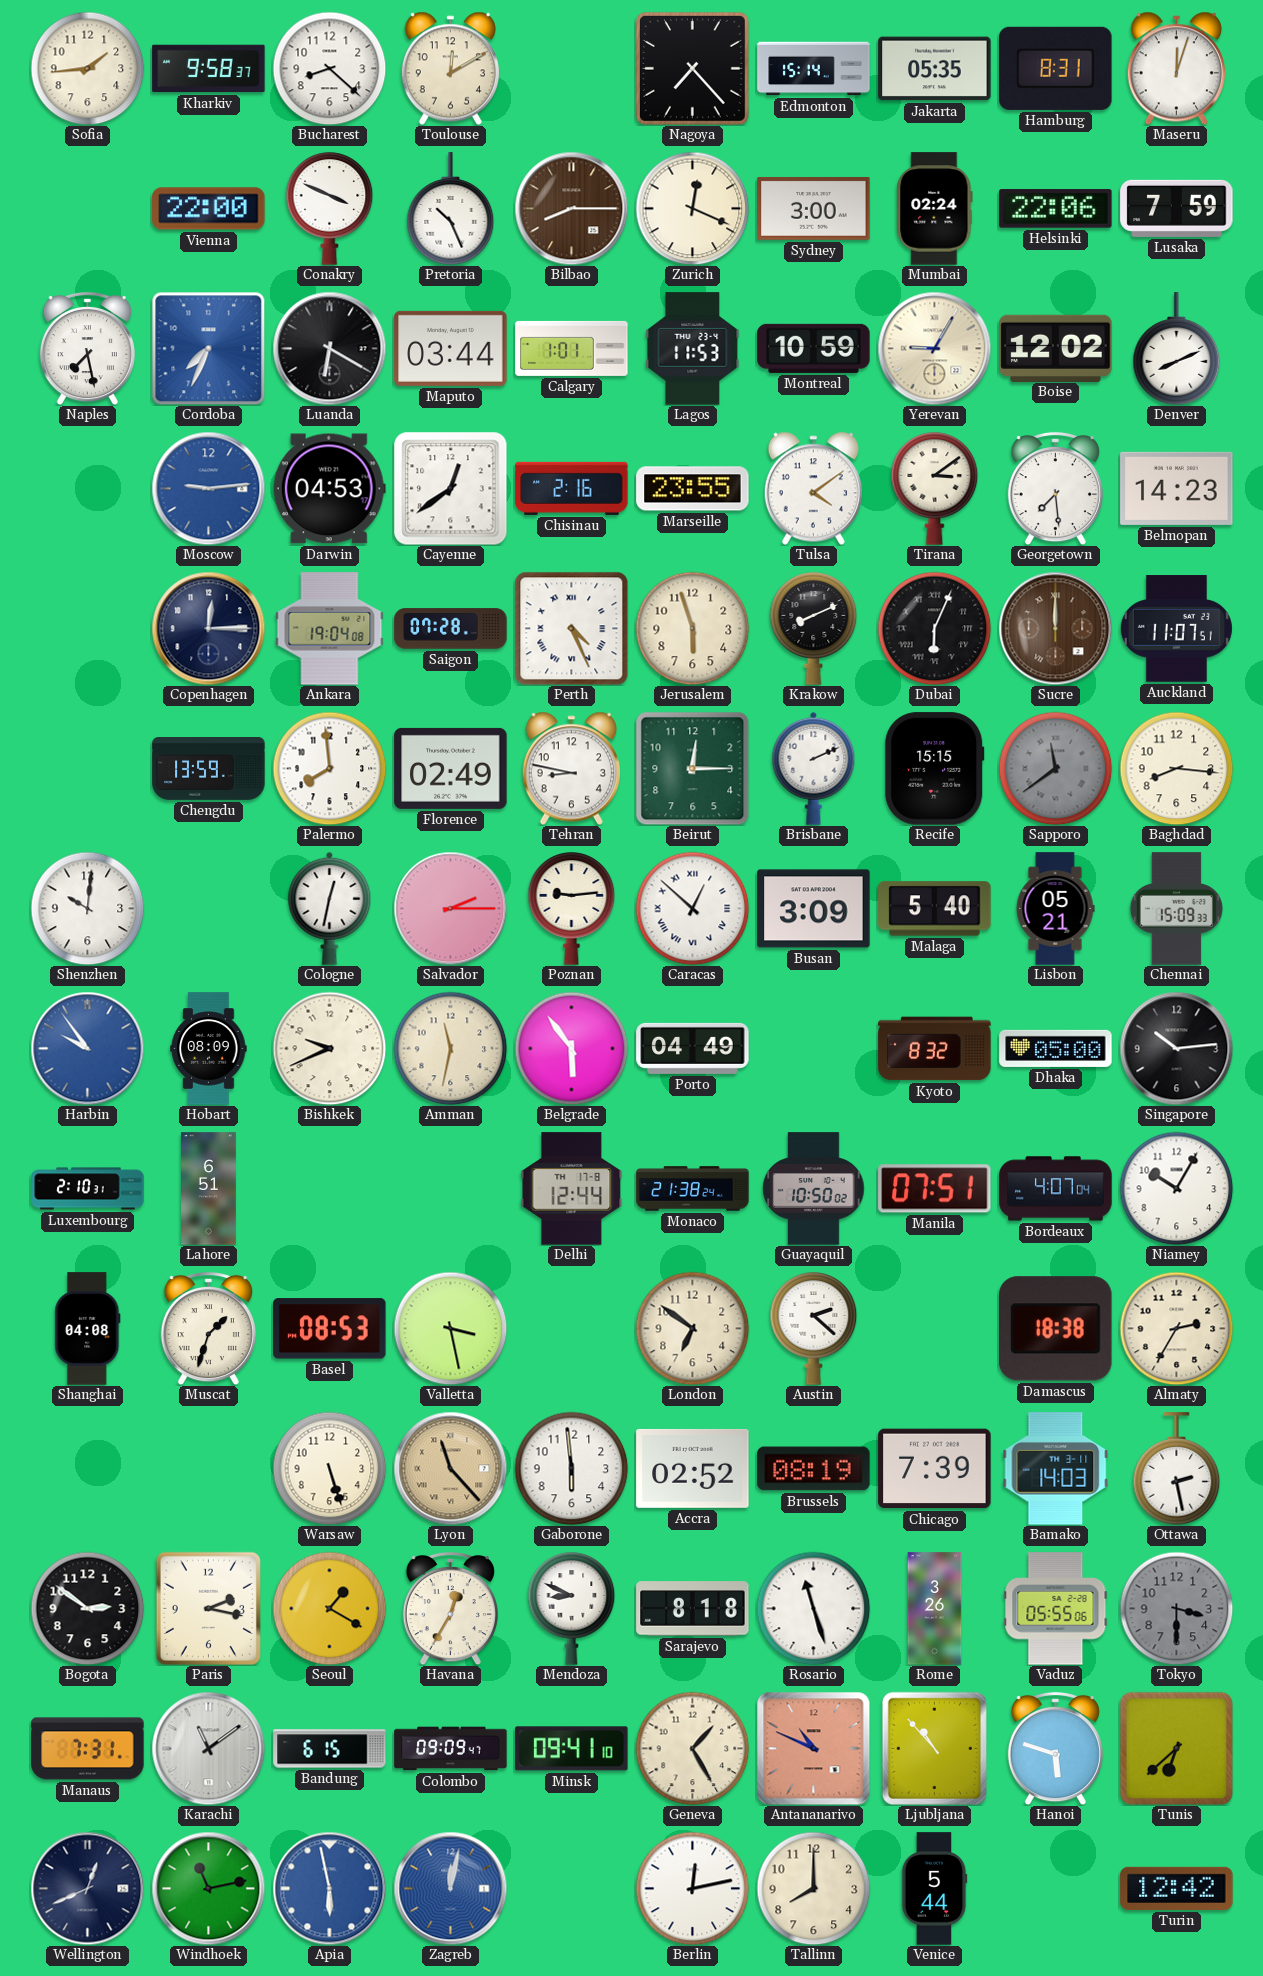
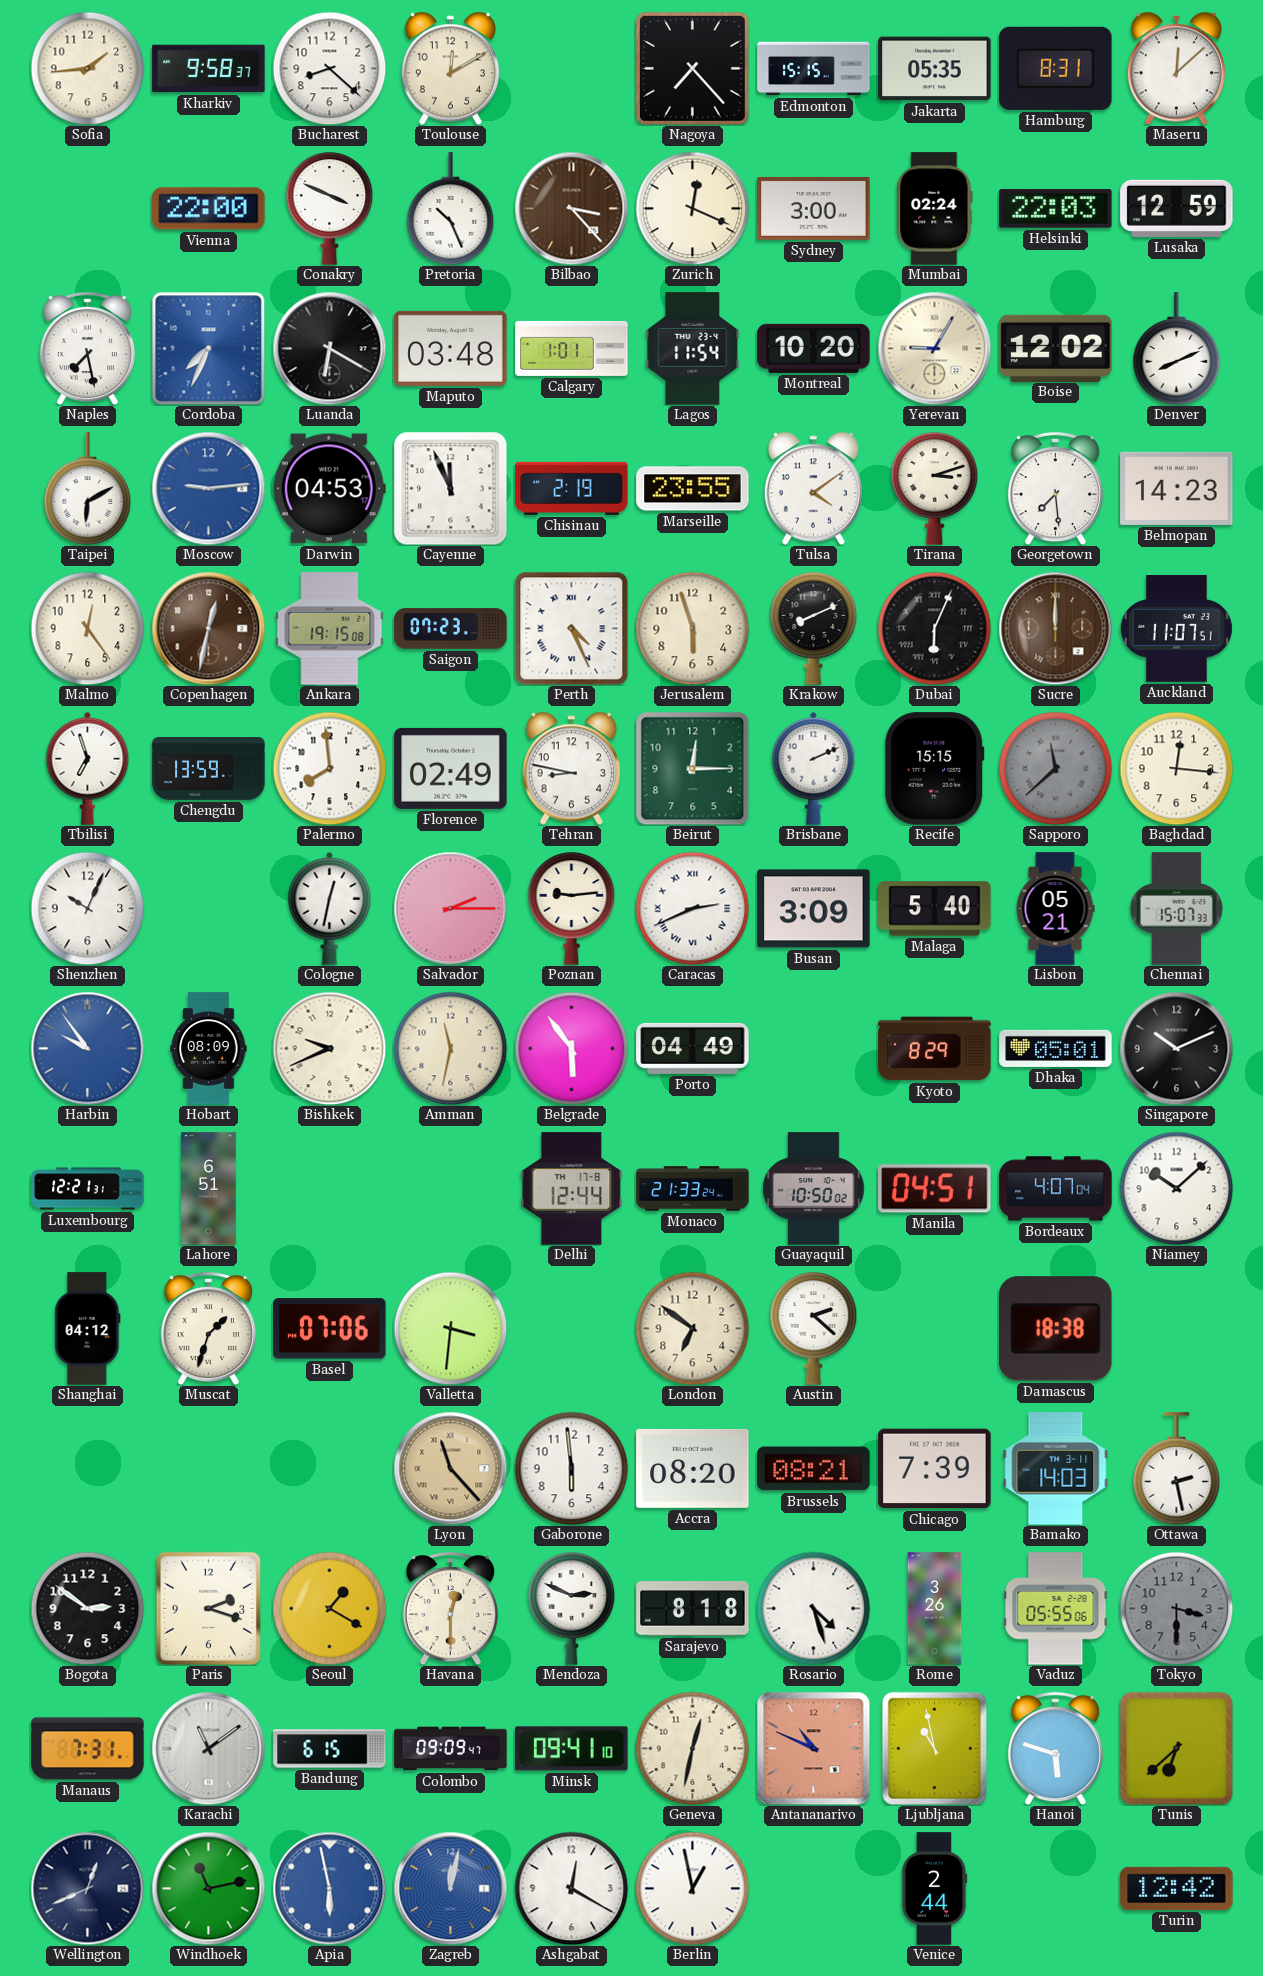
Edmonton: 15:14 -> 15:15
Maseru: 12:03 -> 12:08
Bilbao: 8:15 -> 3:23
Helsinki: 22:06 -> 22:03
Lusaka: 7:59 -> 12:59
Maputo: 03:44 -> 03:48
Lagos: 11:53 -> 11:54
Montreal: 10:59 -> 10:20
Taipei: none -> 6:10
Cayenne: 12:39 -> 11:56
Chisinau: 2:16 -> 2:19
Tirana: 3:09 -> 3:12
Malmo: none -> 12:24
Copenhagen: 12:15 -> 12:32
Copenhagen dial: navy -> brown
Ankara: 19:04 -> 19:15
Saigon: 07:28 -> 07:23
Tbilisi: none -> 6:57
Sapporo: 11:39 -> 11:38
Baghdad: 8:16 -> 12:16
Shenzhen: 10:01 -> 10:04
Caracas: 12:52 -> 2:41
Chennai: 15:09 -> 15:07
Kyoto: 8:32 -> 8:29
Dhaka: 05:00 -> 05:01
Singapore: 10:14 -> 10:11
Luxembourg: 2:10 -> 12:21
Monaco: 21:38 -> 21:33
Manila: 07:51 -> 04:51
Niamey: 10:05 -> 10:08
Shanghai: 04:08 -> 04:12
Basel: 08:53 -> 07:06
Valletta: 3:28 -> 3:31
Almaty: 2:35 -> none
Warsaw: 5:27 -> none
Accra: 02:52 -> 08:20
Brussels: 08:19 -> 08:21
Paris: 2:17 -> 2:18
Havana: 12:35 -> 12:30
Mendoza: 8:49 -> 2:49
Rosario: 11:27 -> 4:27
Geneva: 1:25 -> 12:32
Ljubljana: 10:53 -> 10:58
Ashgabat: none -> 12:20
Berlin: 12:13 -> 12:58
Tallinn: 8:00 -> none
Venice: 5:44 -> 2:44
